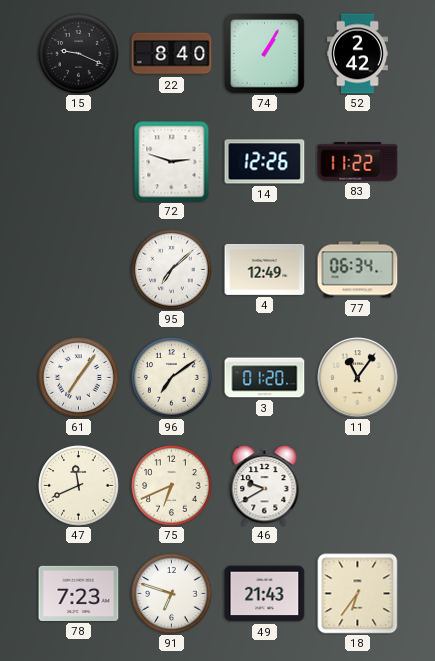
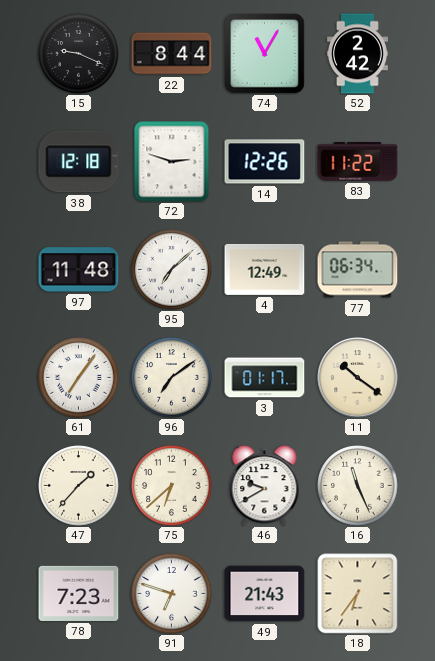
22: 8:40 -> 8:44
74: 1:05 -> 11:05
38: none -> 12:18
97: none -> 11:48
3: 01:20 -> 01:17
11: 11:06 -> 10:21
47: 11:41 -> 1:37
75: 6:41 -> 6:38
16: none -> 11:26
